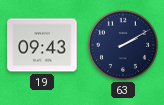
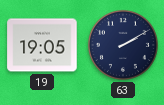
19: 09:43 -> 19:05
